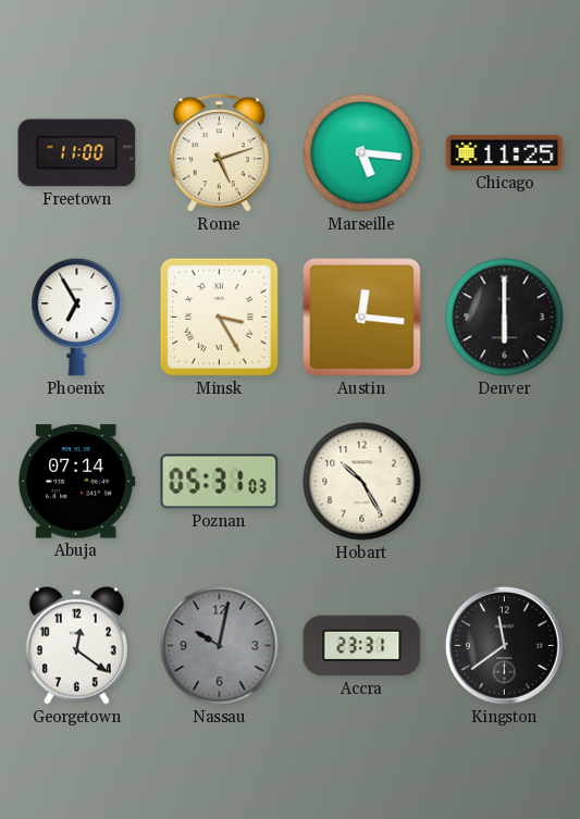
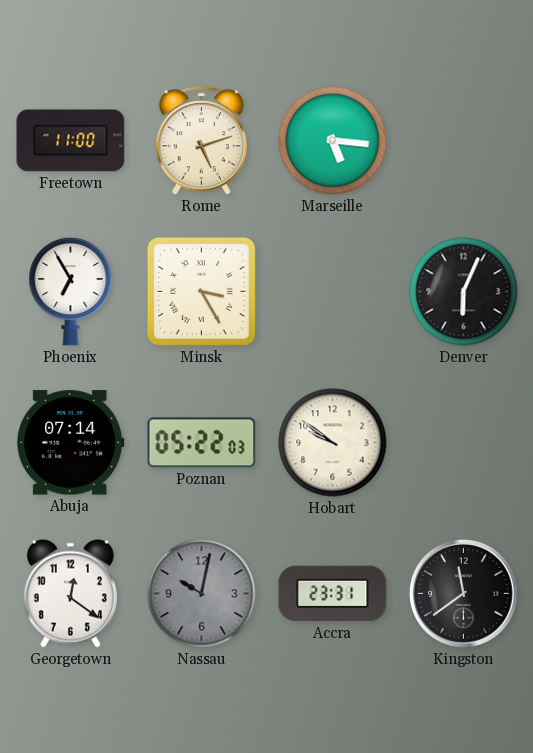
Chicago: 11:25 -> none
Austin: 12:16 -> none
Denver: 6:00 -> 6:04
Poznan: 05:31 -> 05:22
Hobart: 10:25 -> 9:51
